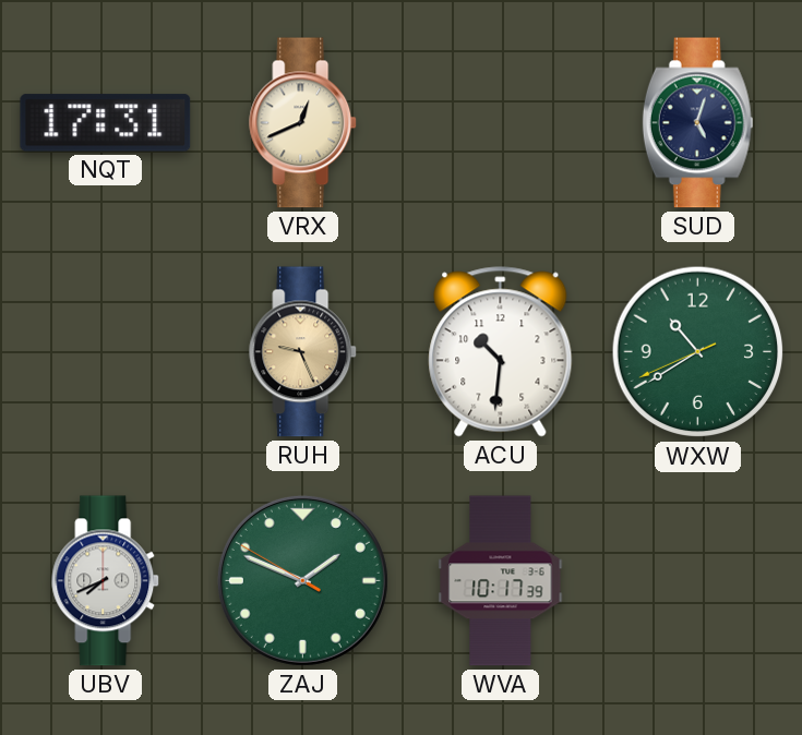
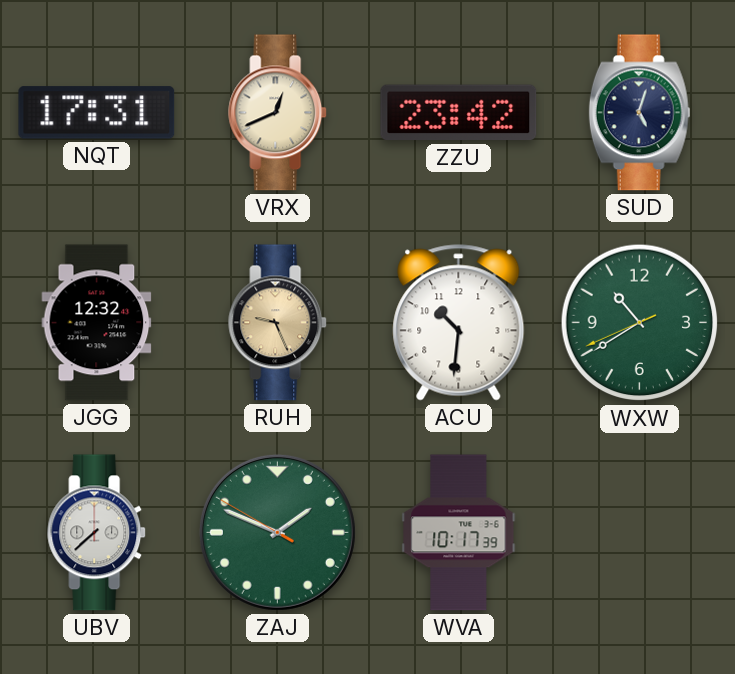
ZZU: none -> 23:42
JGG: none -> 12:32
UBV: 7:41 -> 7:38
